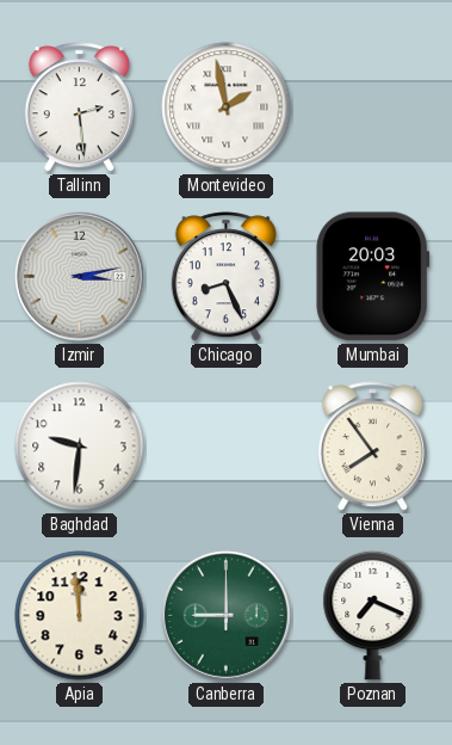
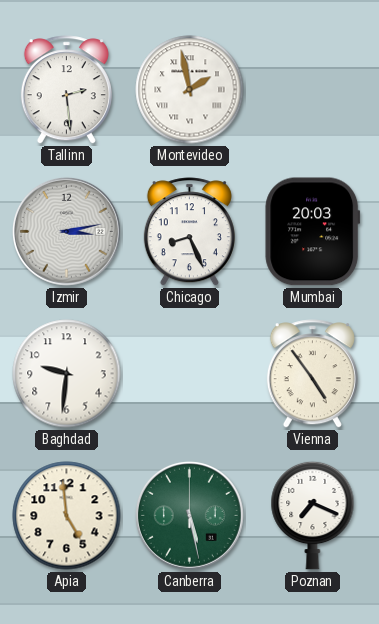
Vienna: 7:54 -> 4:54
Apia: 11:59 -> 4:59
Canberra: 9:00 -> 5:28
